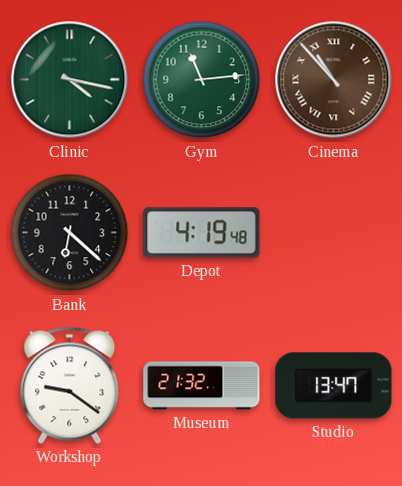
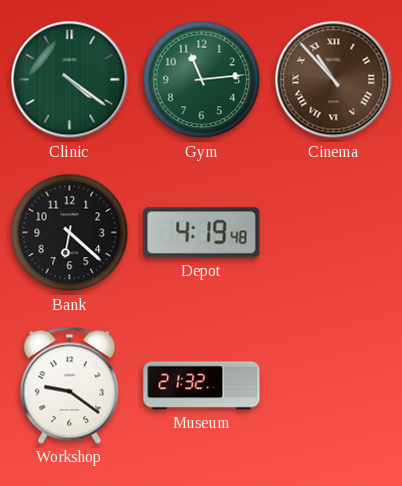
Clinic: 4:17 -> 4:21
Studio: 13:47 -> none
